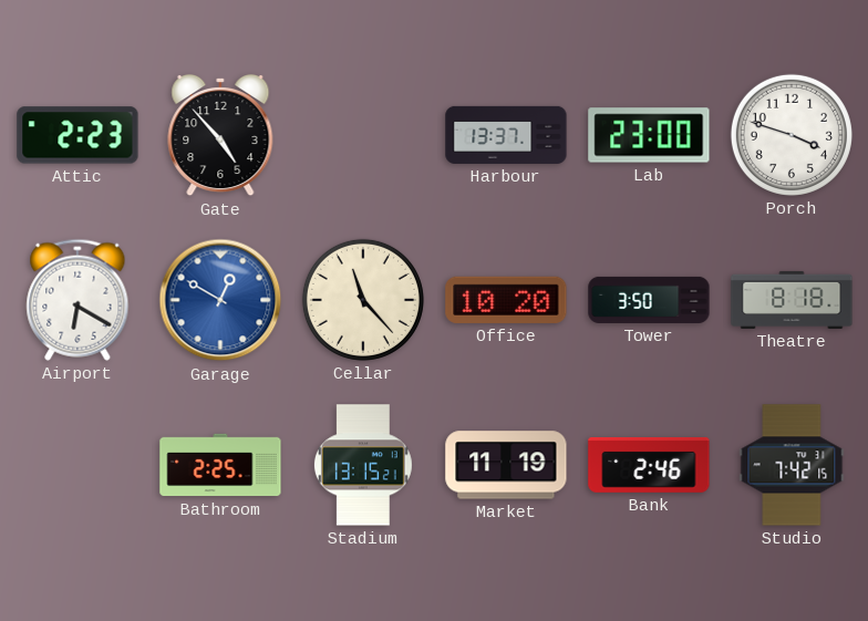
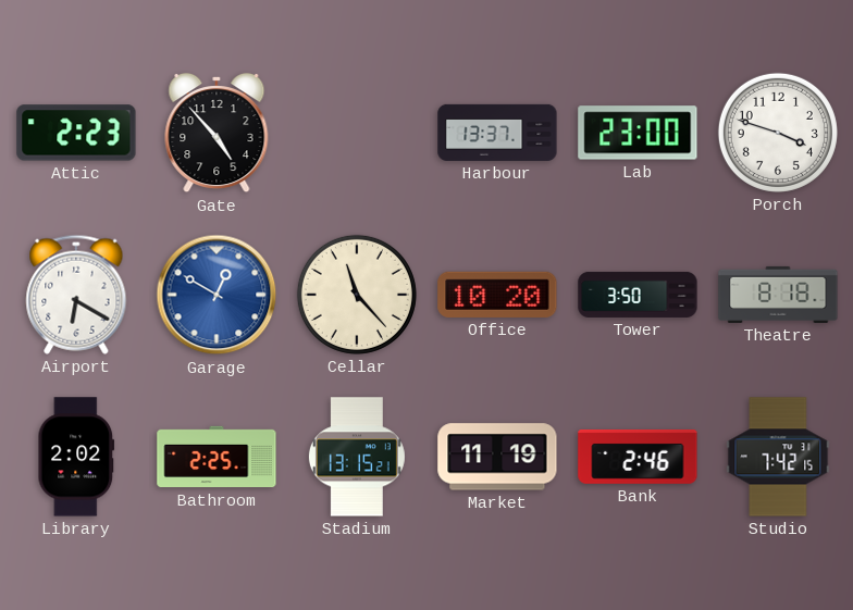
Library: none -> 2:02
